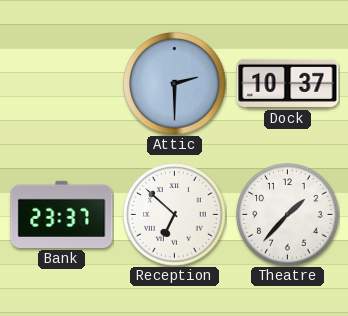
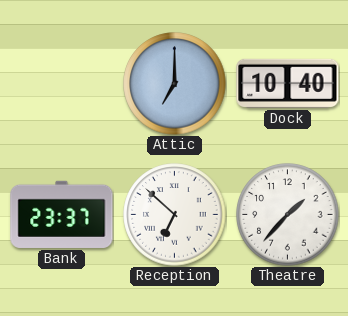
Attic: 2:30 -> 7:00
Dock: 10:37 -> 10:40
